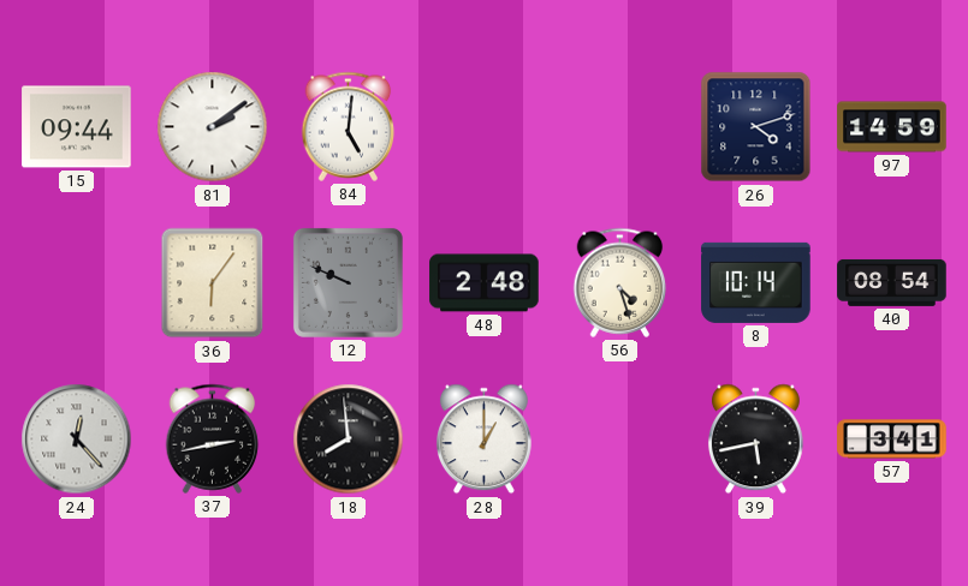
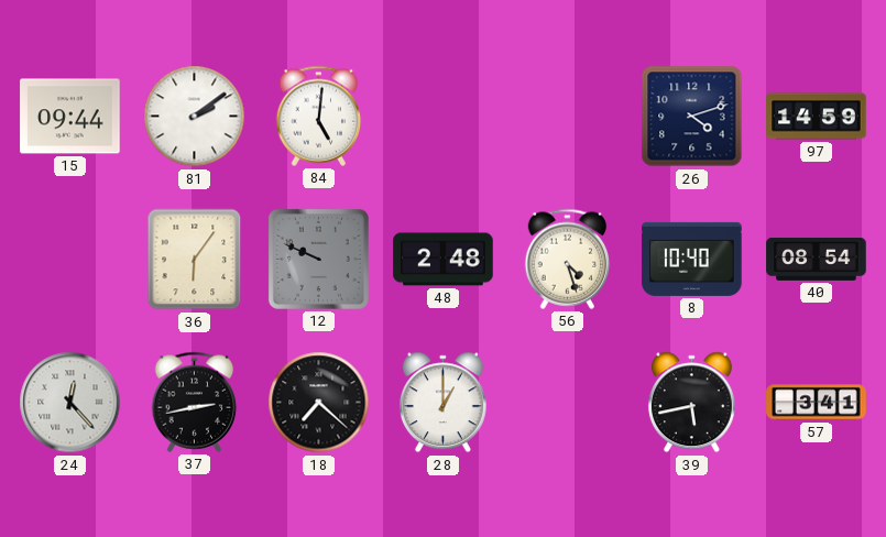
8: 10:14 -> 10:40
18: 7:59 -> 7:22
